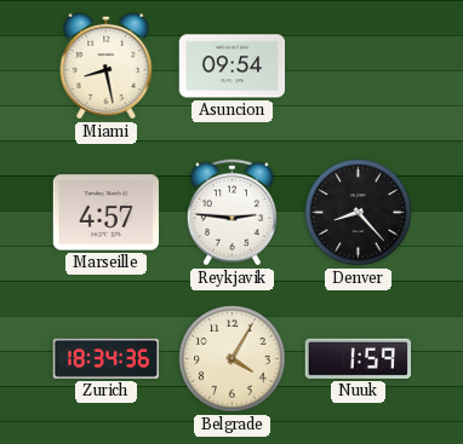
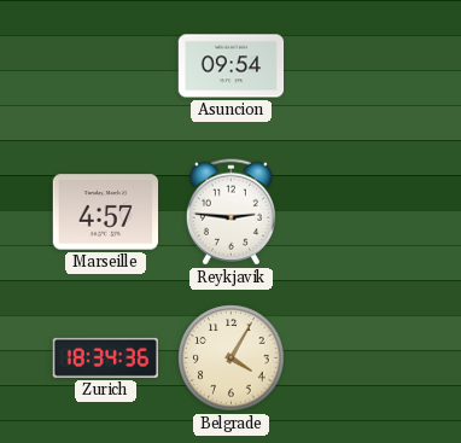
Miami: 8:28 -> none
Denver: 8:23 -> none
Nuuk: 1:59 -> none
